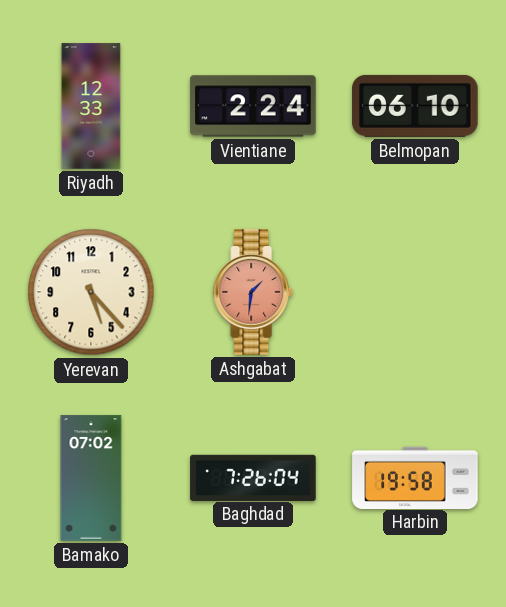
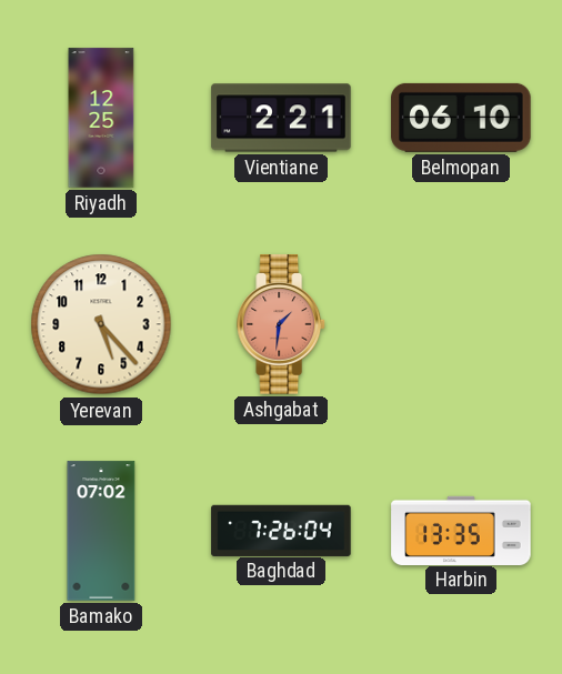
Riyadh: 12:33 -> 12:25
Vientiane: 2:24 -> 2:21
Harbin: 19:58 -> 13:35
